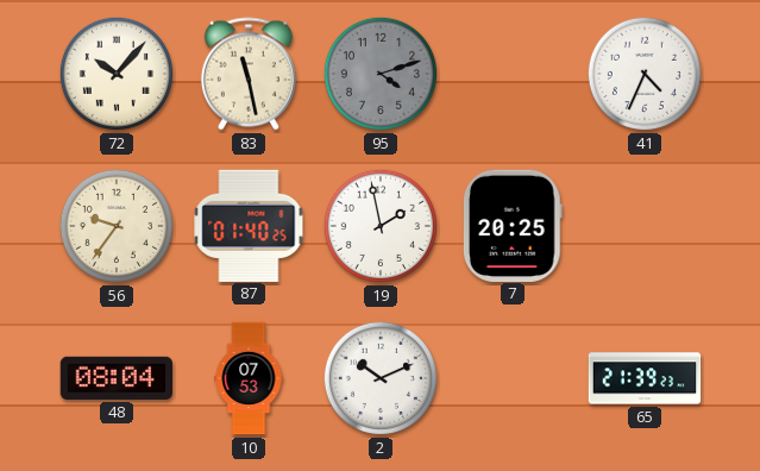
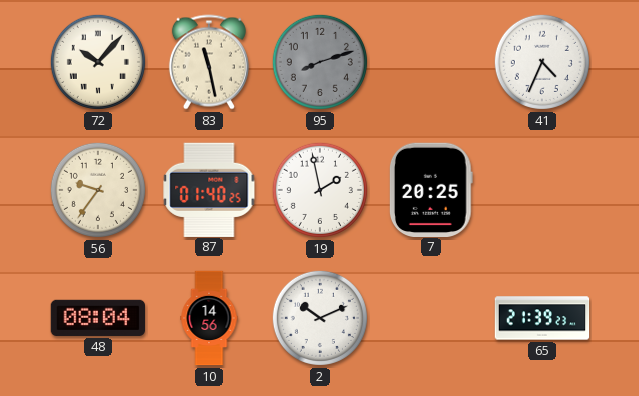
95: 4:12 -> 8:12
10: 07:53 -> 14:56
